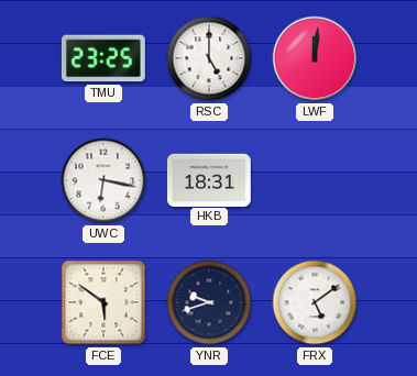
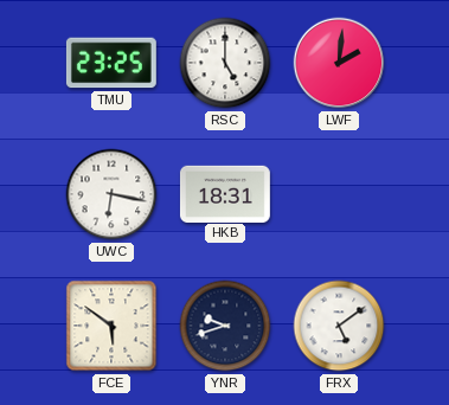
LWF: 12:01 -> 2:01
